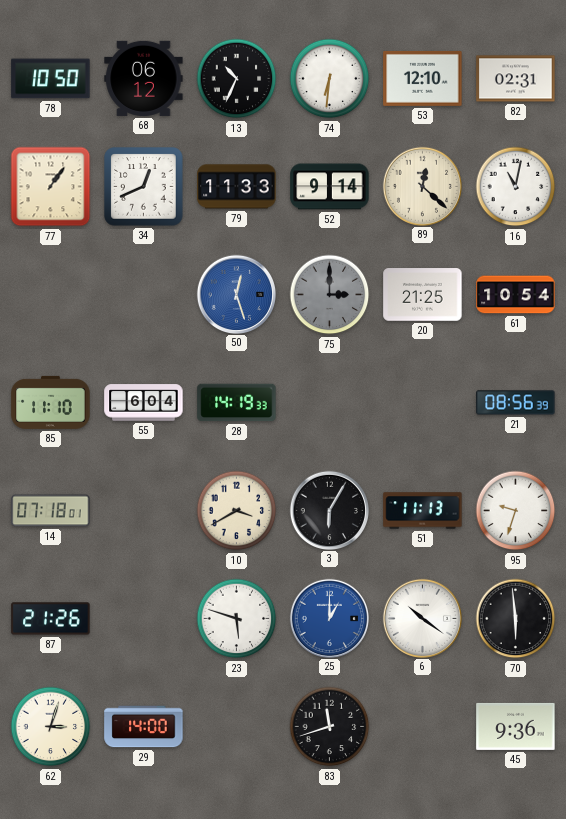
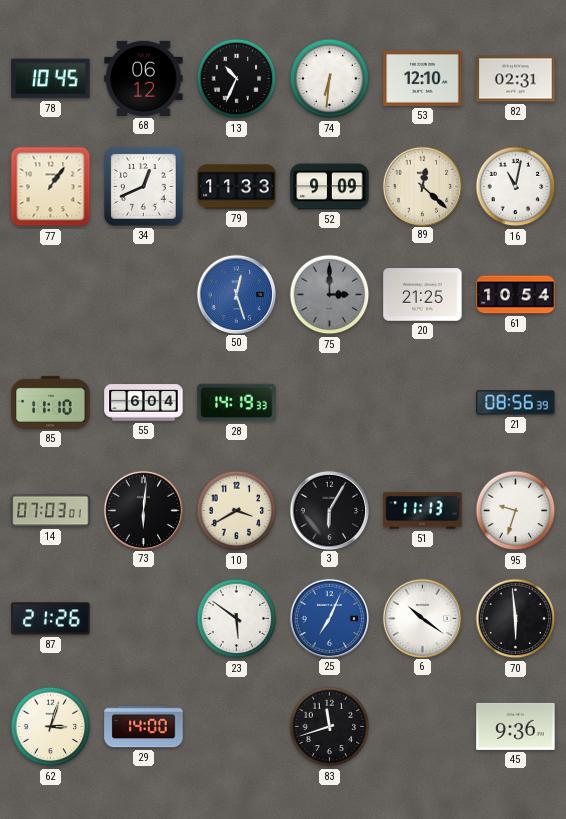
78: 10:50 -> 10:45
52: 9:14 -> 9:09
14: 07:18 -> 07:03
73: none -> 6:01
23: 5:48 -> 5:51
25: 1:00 -> 7:04
